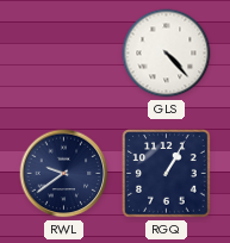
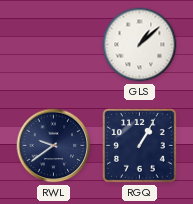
GLS: 4:23 -> 1:08
